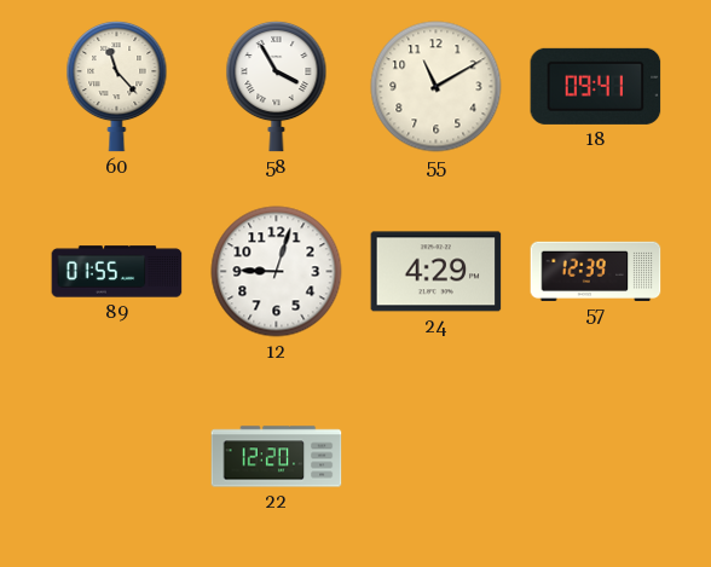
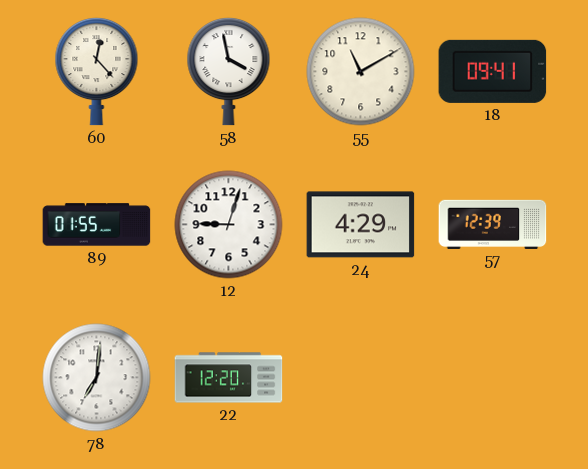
60: 11:23 -> 12:23
58: 3:55 -> 3:58
78: none -> 7:01
